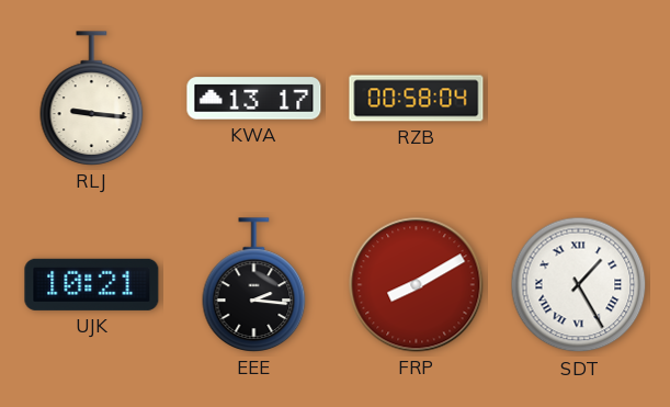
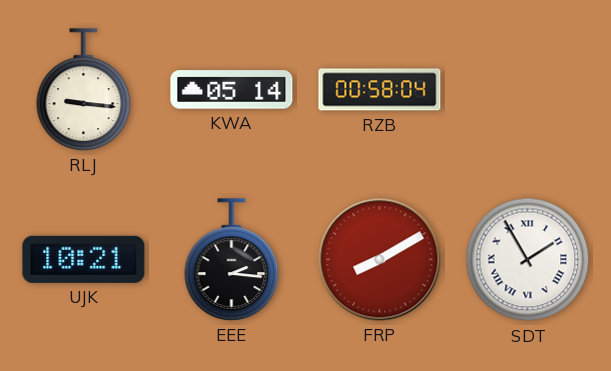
KWA: 13:17 -> 05:14
SDT: 1:25 -> 1:55
